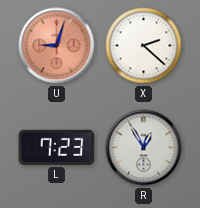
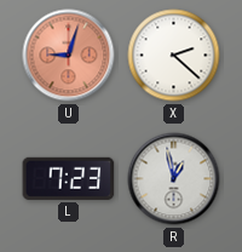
R: 12:55 -> 12:58
